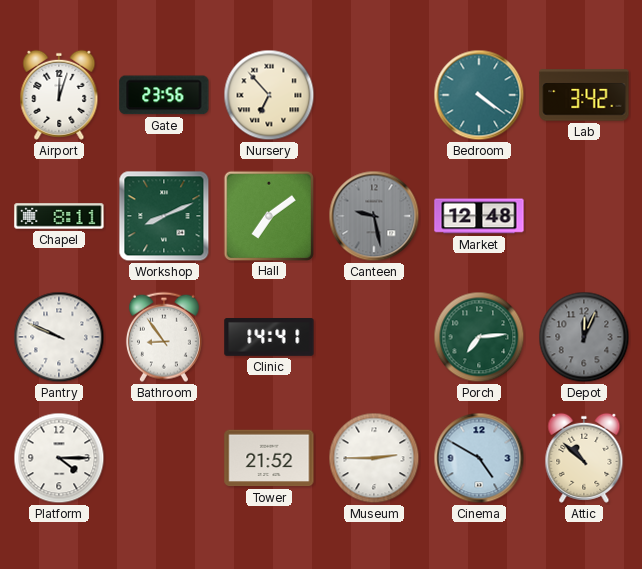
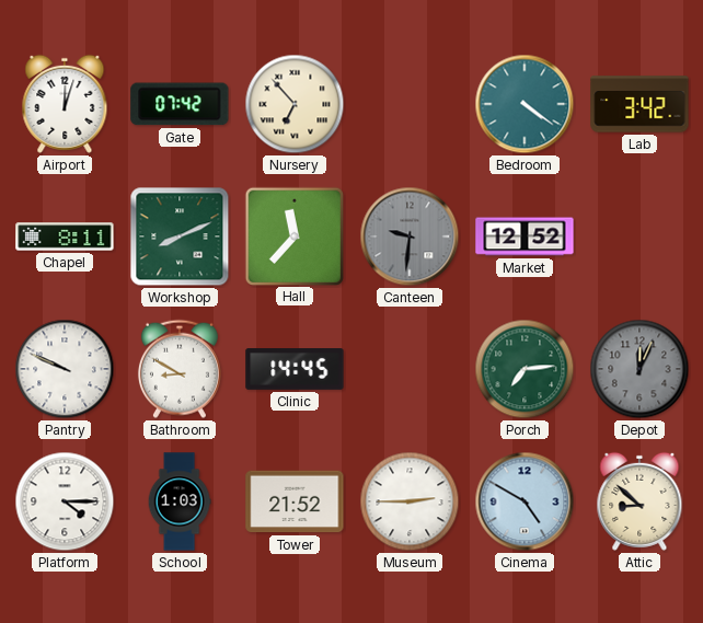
Gate: 23:56 -> 07:42
Hall: 7:09 -> 11:37
Canteen: 9:28 -> 9:31
Market: 12:48 -> 12:52
Bathroom: 8:54 -> 8:50
Clinic: 14:41 -> 14:45
School: none -> 1:03
Attic: 10:52 -> 8:52
